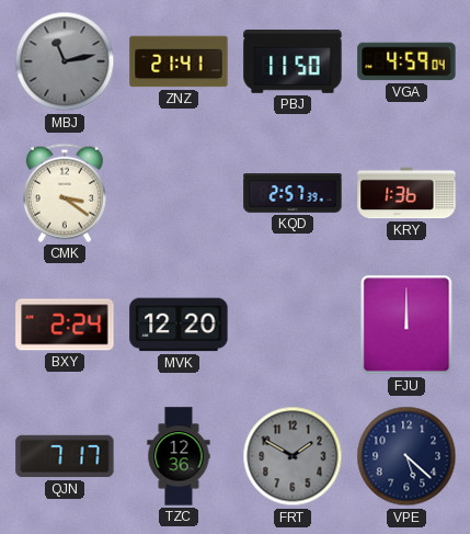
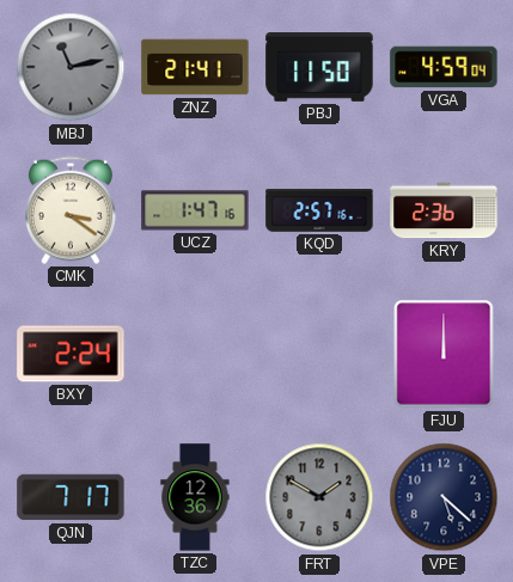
UCZ: none -> 1:47
KQD: 2:57:39 -> 2:57:16
KRY: 1:36 -> 2:36
MVK: 12:20 -> none
